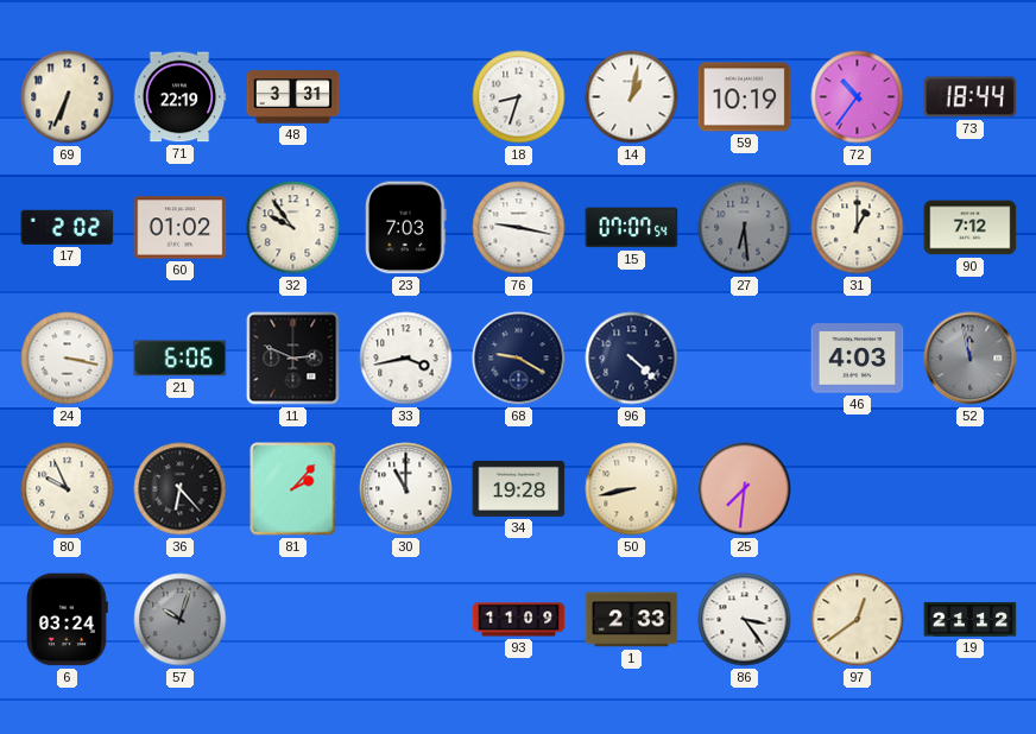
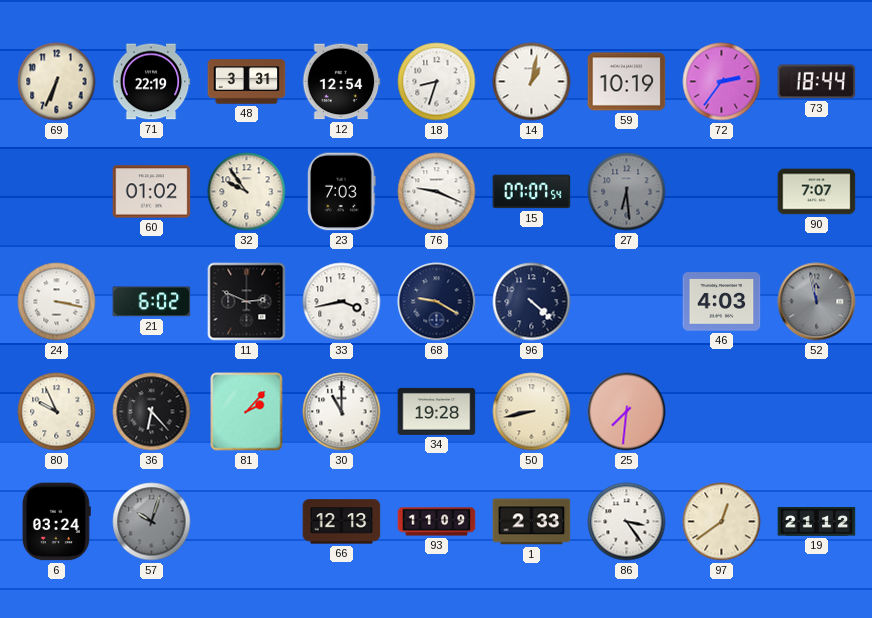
12: none -> 12:54
72: 10:36 -> 2:36
17: 2:02 -> none
76: 9:17 -> 9:19
31: 1:00 -> none
90: 7:12 -> 7:07
21: 6:06 -> 6:02
66: none -> 12:13
